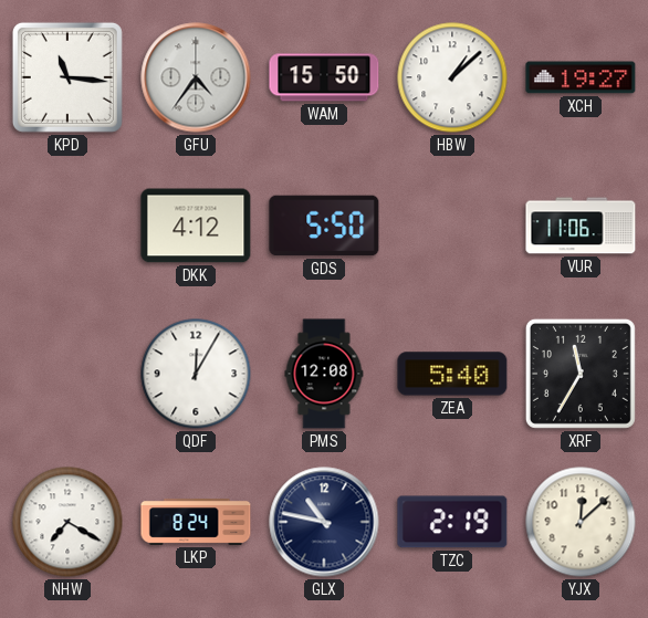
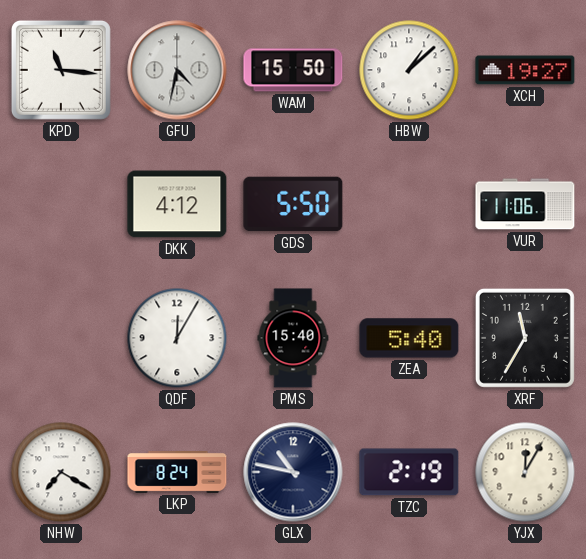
GFU: 4:36 -> 4:32
PMS: 12:08 -> 15:40
YJX: 12:08 -> 12:05
